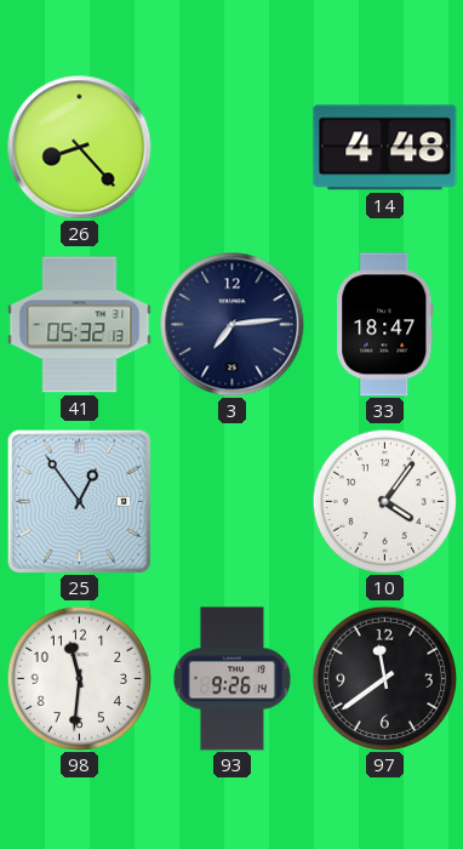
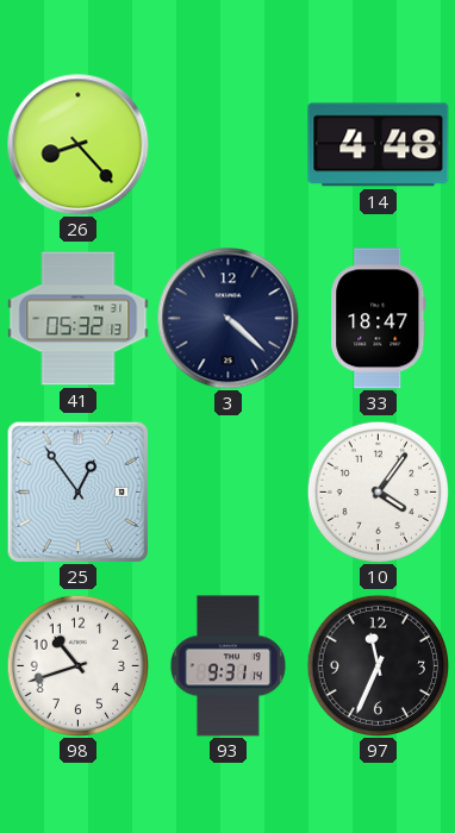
3: 7:14 -> 4:22
98: 11:31 -> 10:42
93: 9:26 -> 9:31
97: 11:39 -> 11:34
